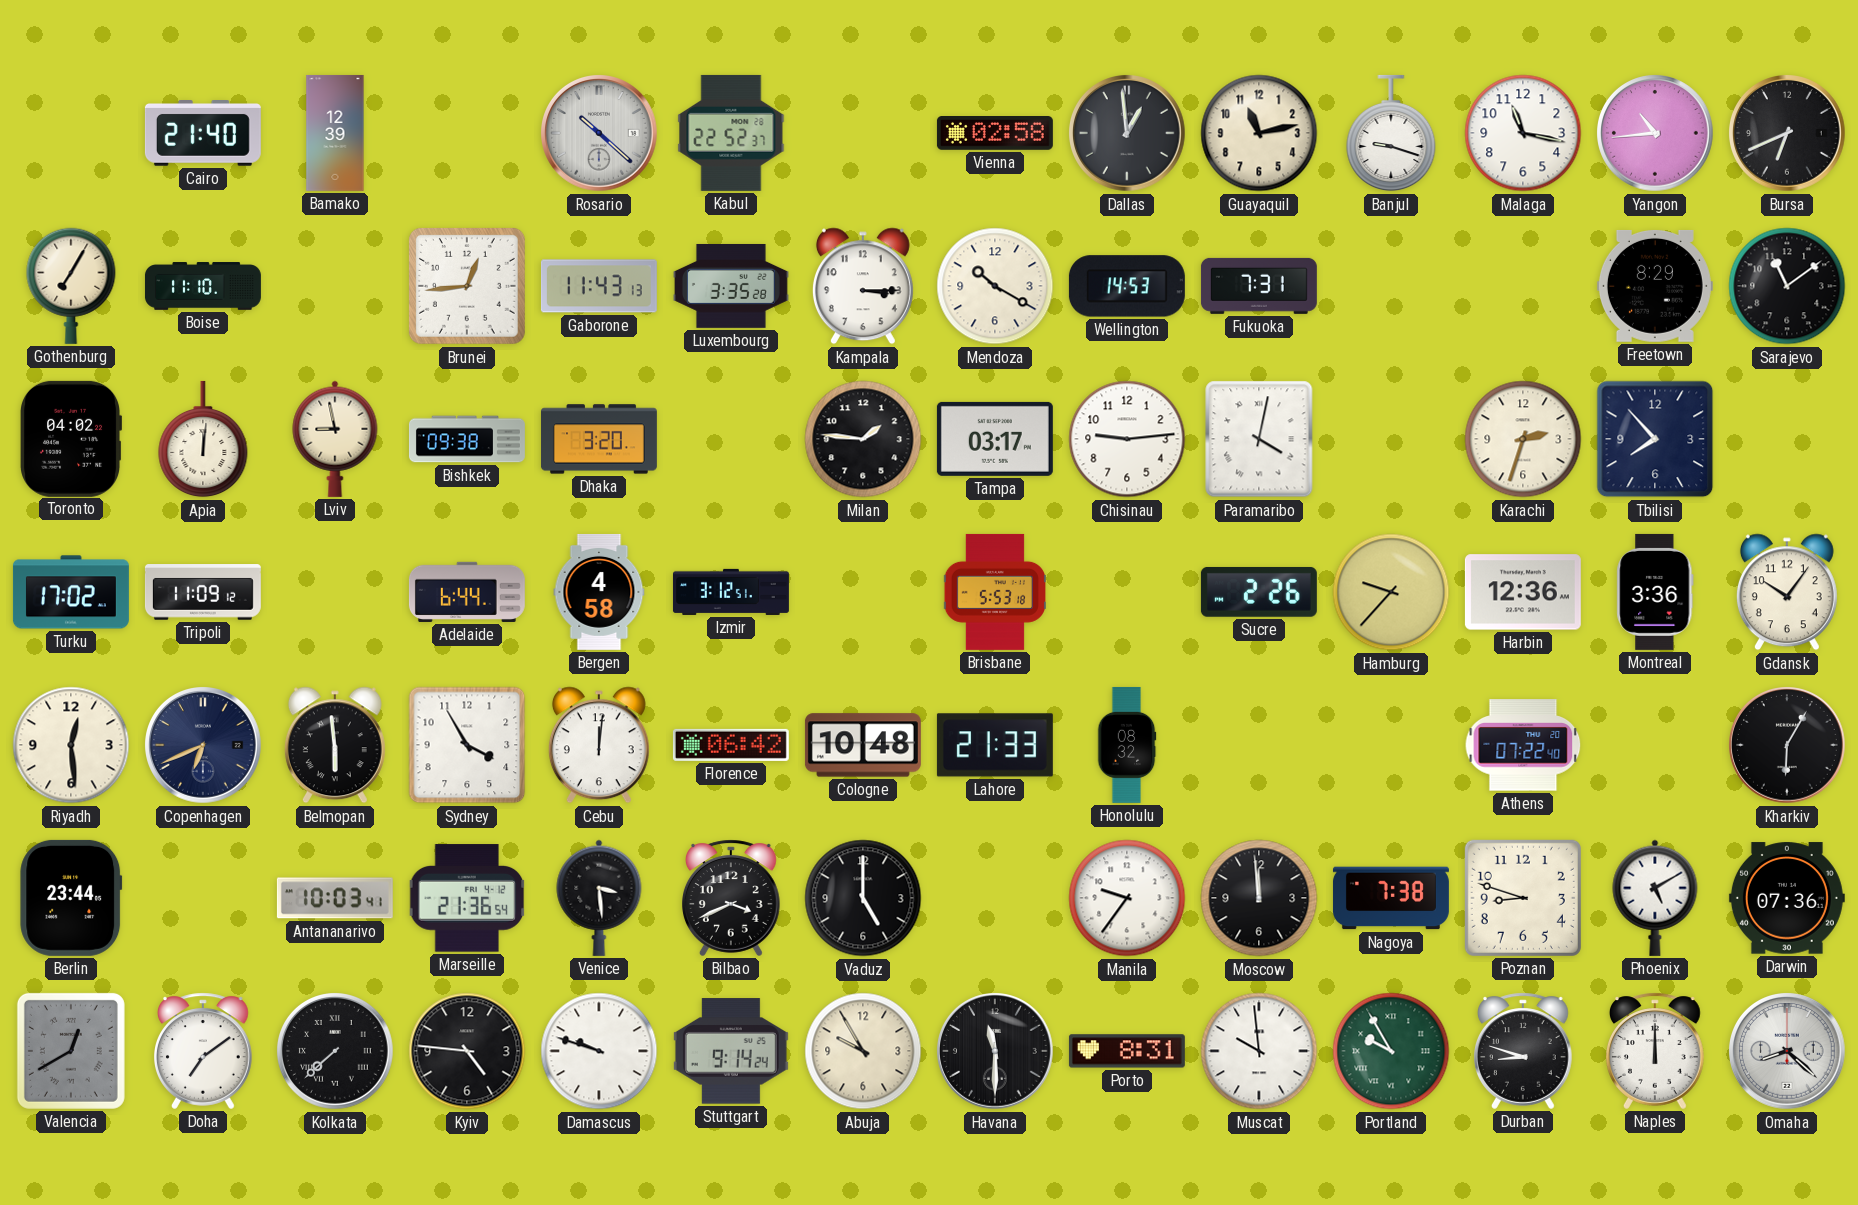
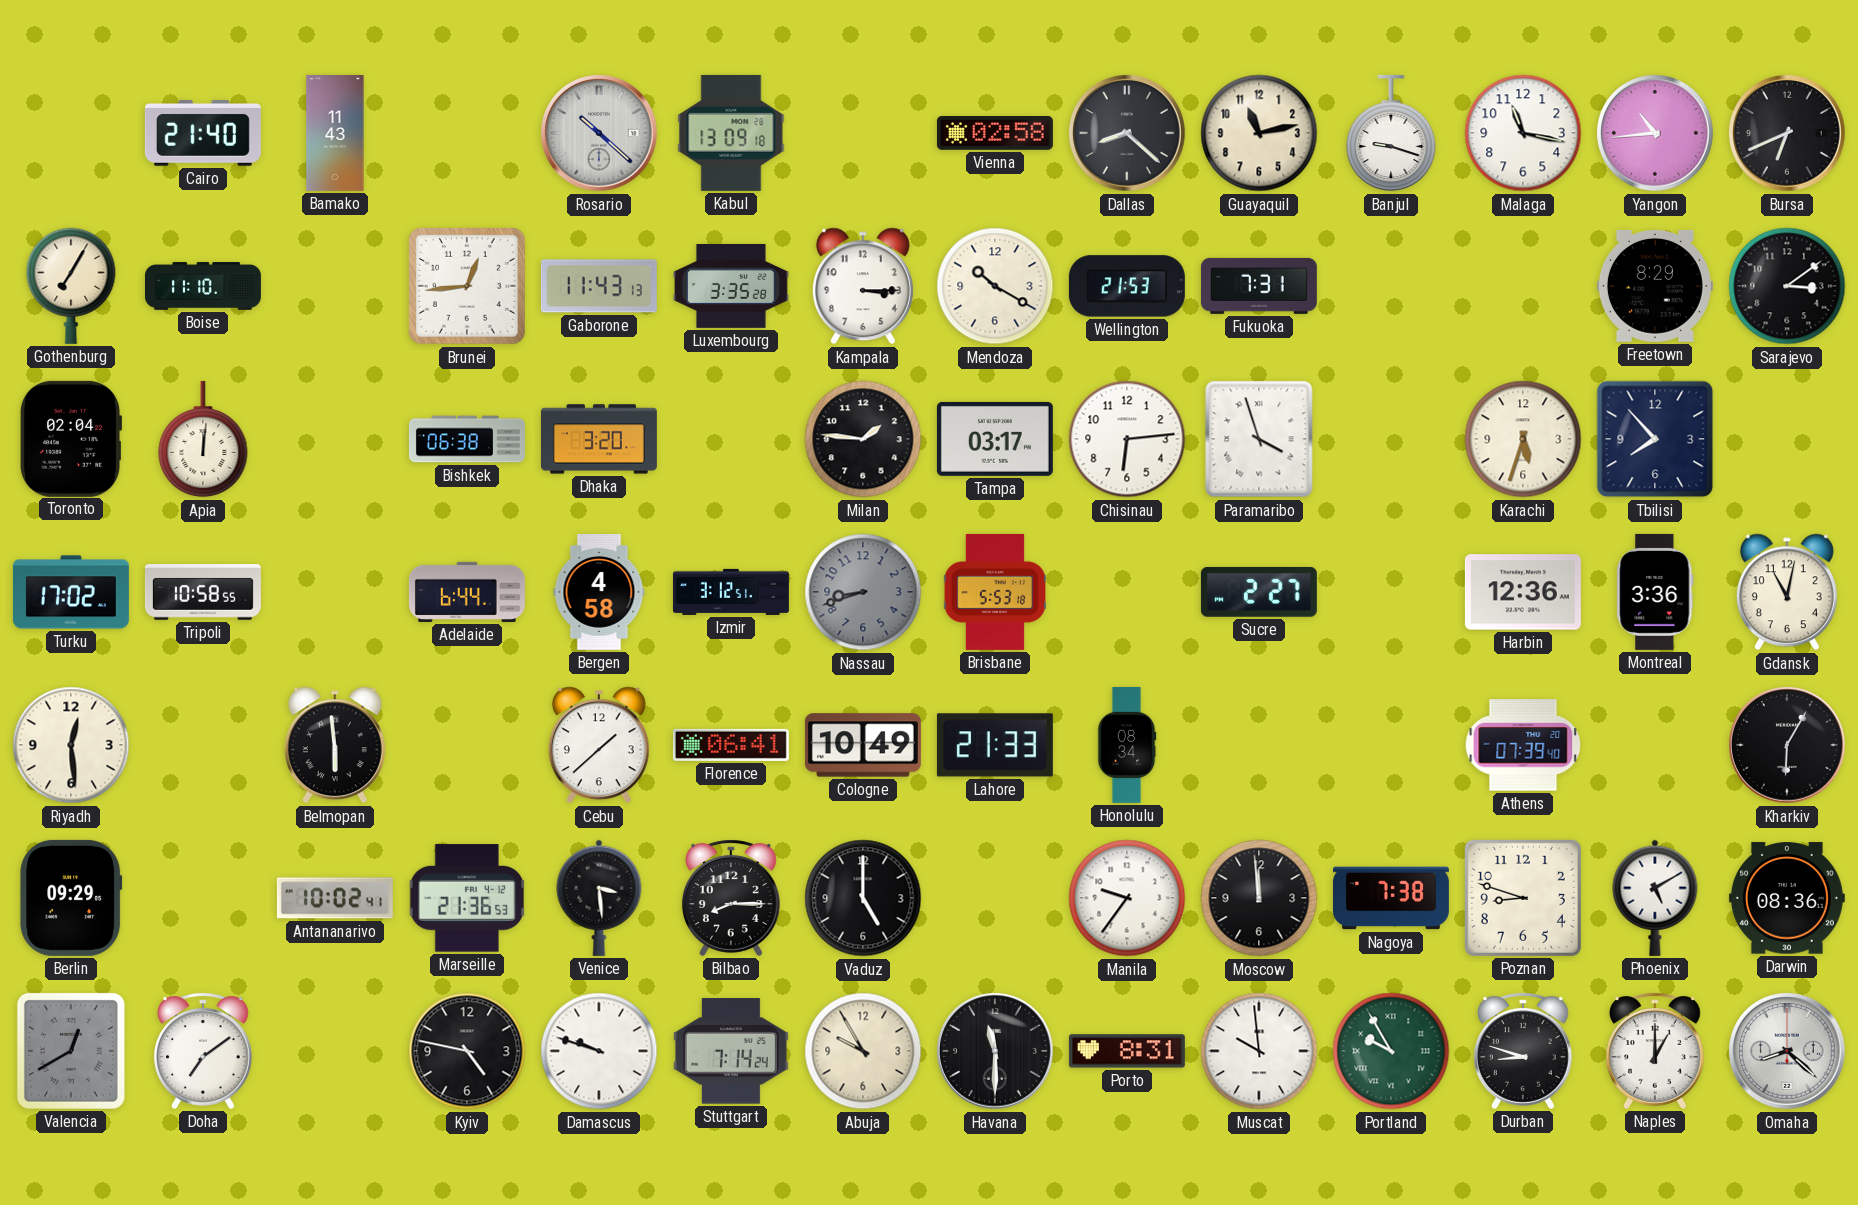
Bamako: 12:39 -> 11:43
Kabul: 22:52 -> 13:09
Dallas: 12:59 -> 8:22
Wellington: 14:53 -> 21:53
Sarajevo: 11:09 -> 3:09
Toronto: 04:02 -> 02:04
Lviv: 8:58 -> none
Bishkek: 09:38 -> 06:38
Chisinau: 9:14 -> 6:14
Paramaribo: 4:02 -> 3:57
Karachi: 2:33 -> 5:33
Tripoli: 11:09 -> 10:58
Nassau: none -> 8:42
Sucre: 2:26 -> 2:27
Hamburg: 9:37 -> none
Gdansk: 10:06 -> 11:02
Copenhagen: 6:41 -> none
Sydney: 3:55 -> none
Cebu: 12:01 -> 1:38
Florence: 06:42 -> 06:41
Cologne: 10:48 -> 10:49
Honolulu: 08:32 -> 08:34
Athens: 07:22 -> 07:39
Berlin: 23:44 -> 09:29
Antananarivo: 10:03 -> 10:02
Marseille: 21:36:54 -> 21:36:53
Bilbao: 3:41 -> 8:15
Darwin: 07:36 -> 08:36
Kolkata: 7:38 -> none
Kyiv: 4:46 -> 4:47
Stuttgart: 9:14 -> 7:14
Naples: 12:00 -> 1:00
